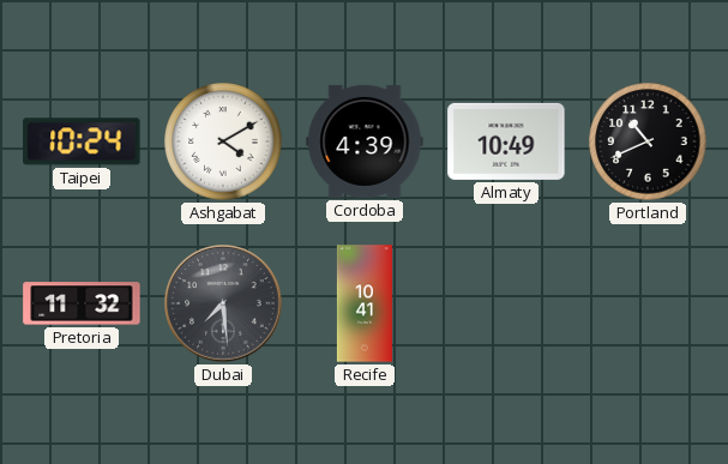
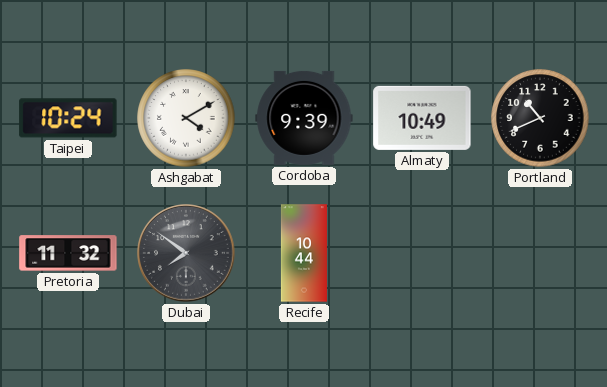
Cordoba: 4:39 -> 9:39
Dubai: 7:29 -> 7:51
Recife: 10:41 -> 10:44
